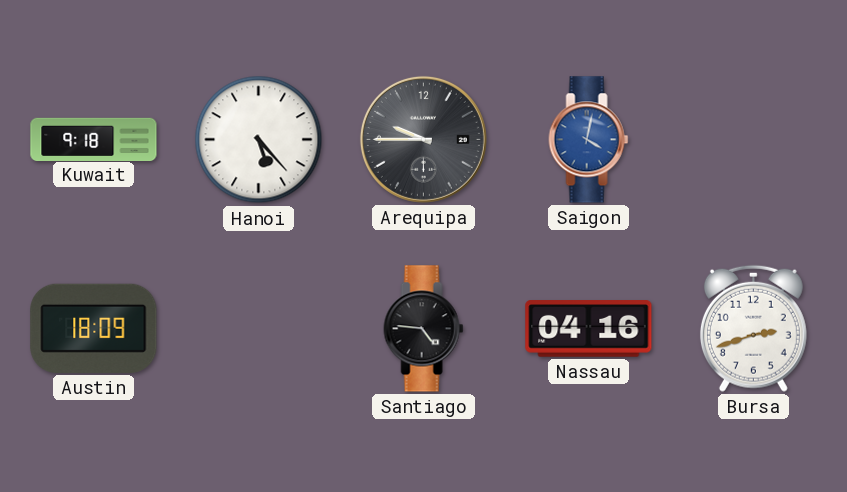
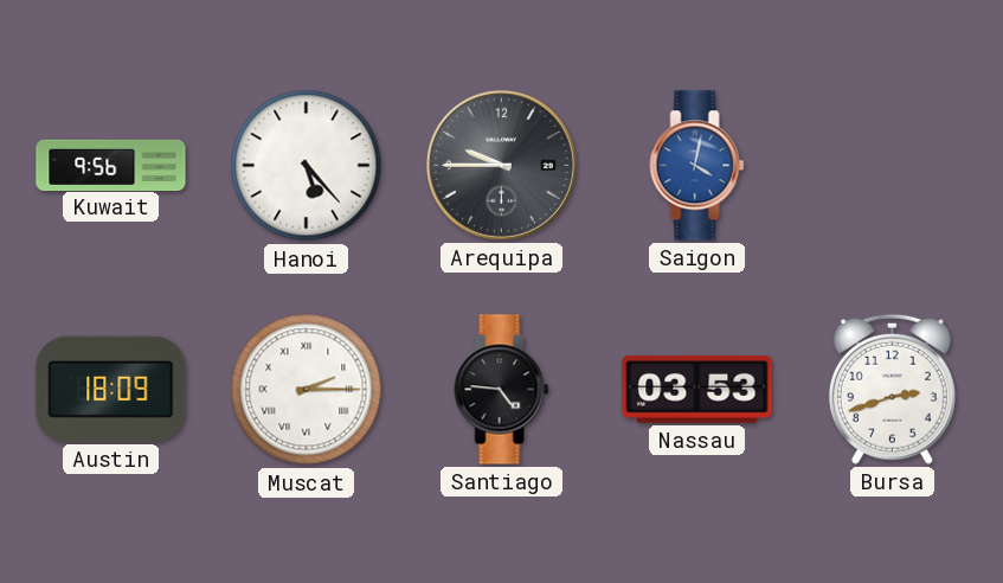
Kuwait: 9:18 -> 9:56
Muscat: none -> 2:15
Nassau: 04:16 -> 03:53
